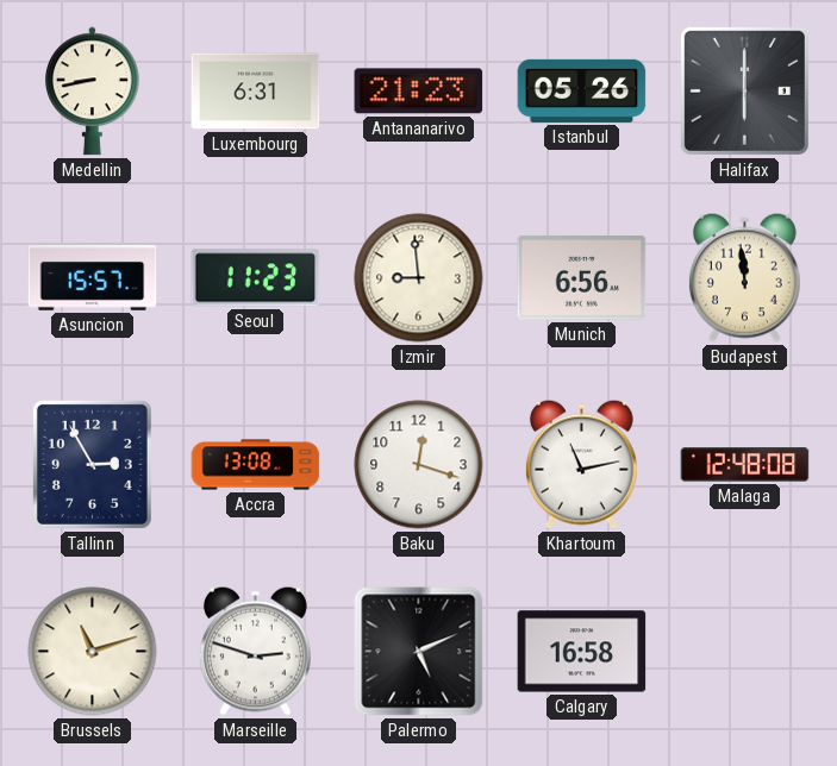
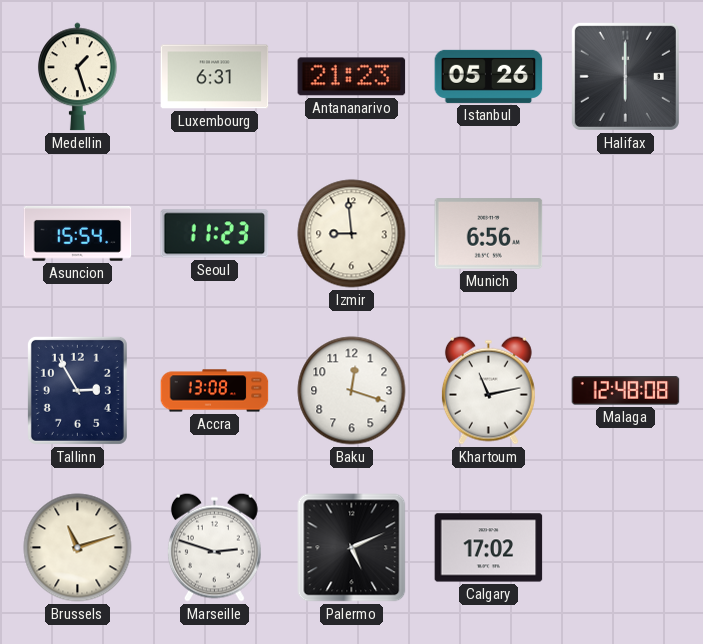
Medellin: 8:43 -> 1:27
Asuncion: 15:57 -> 15:54
Budapest: 11:59 -> none
Calgary: 16:58 -> 17:02
